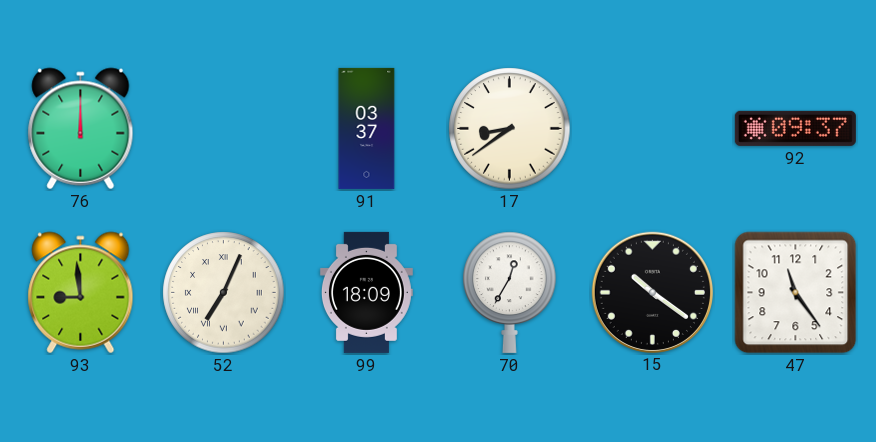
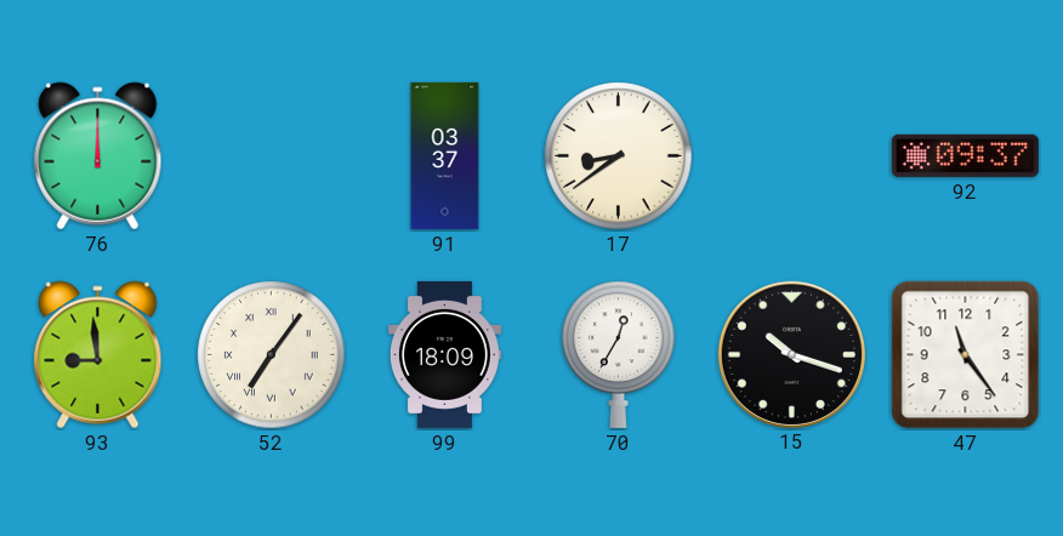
52: 7:04 -> 7:06
15: 10:21 -> 10:18
